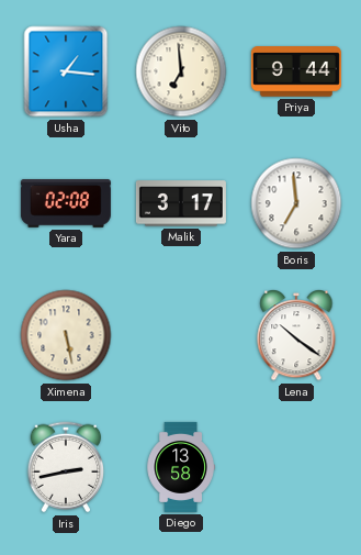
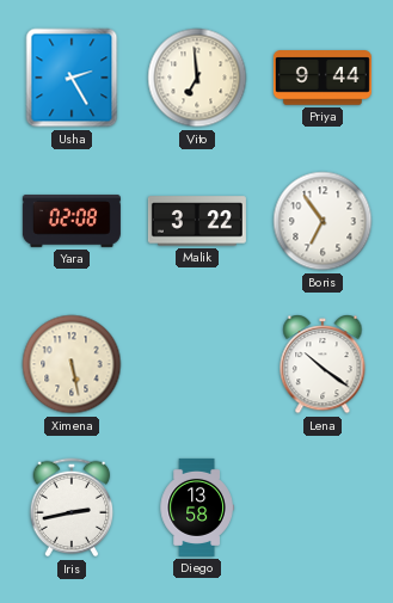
Usha: 1:16 -> 2:25
Malik: 3:17 -> 3:22
Boris: 6:59 -> 6:54
